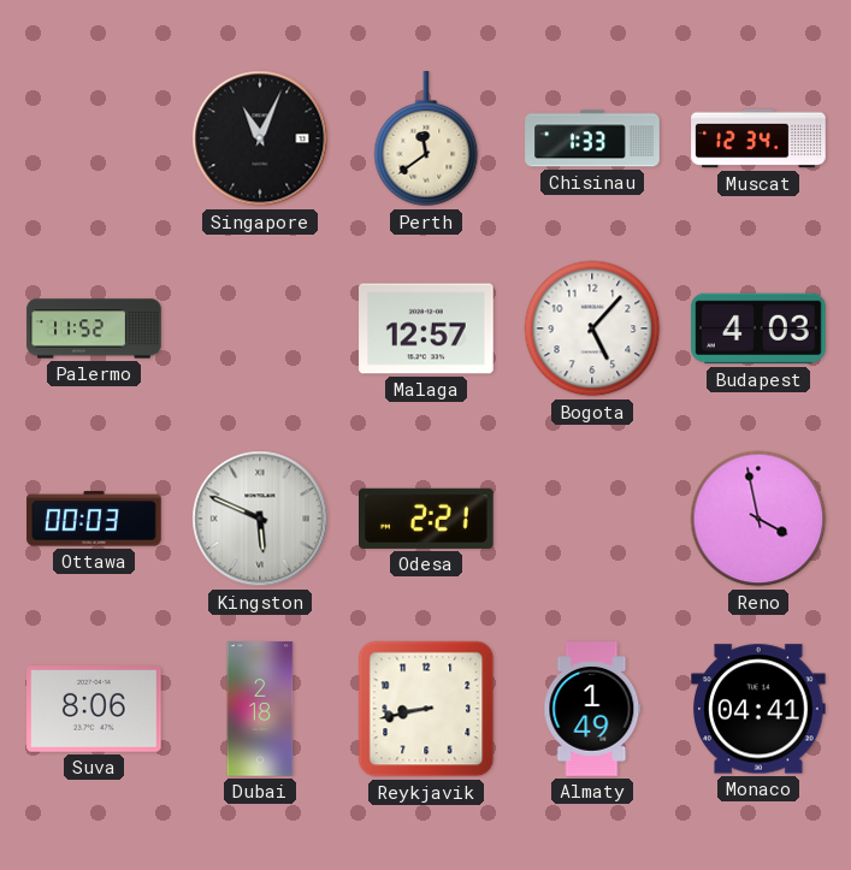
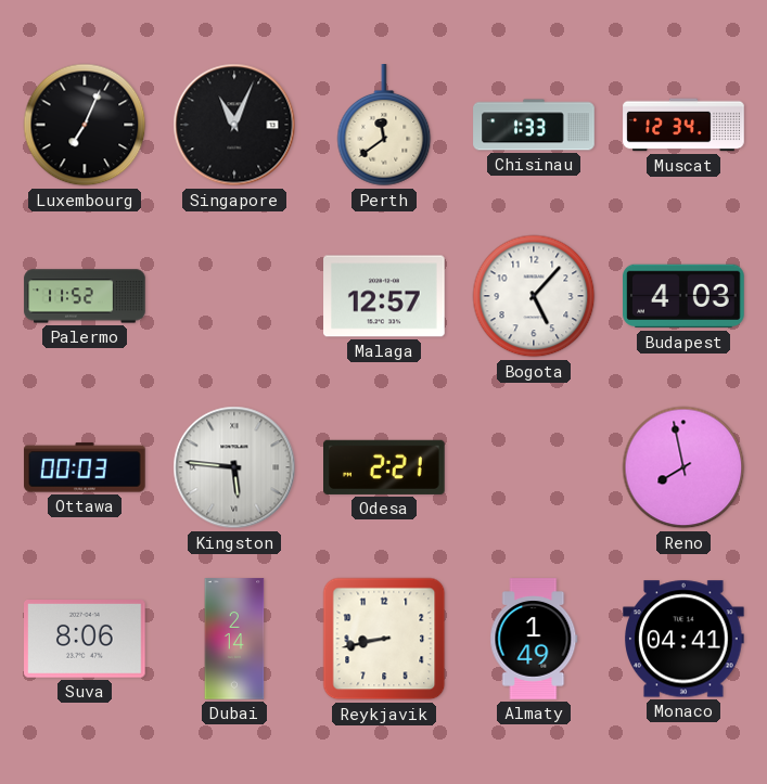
Luxembourg: none -> 7:04
Kingston: 5:49 -> 5:46
Reno: 3:58 -> 7:58
Dubai: 2:18 -> 2:14
